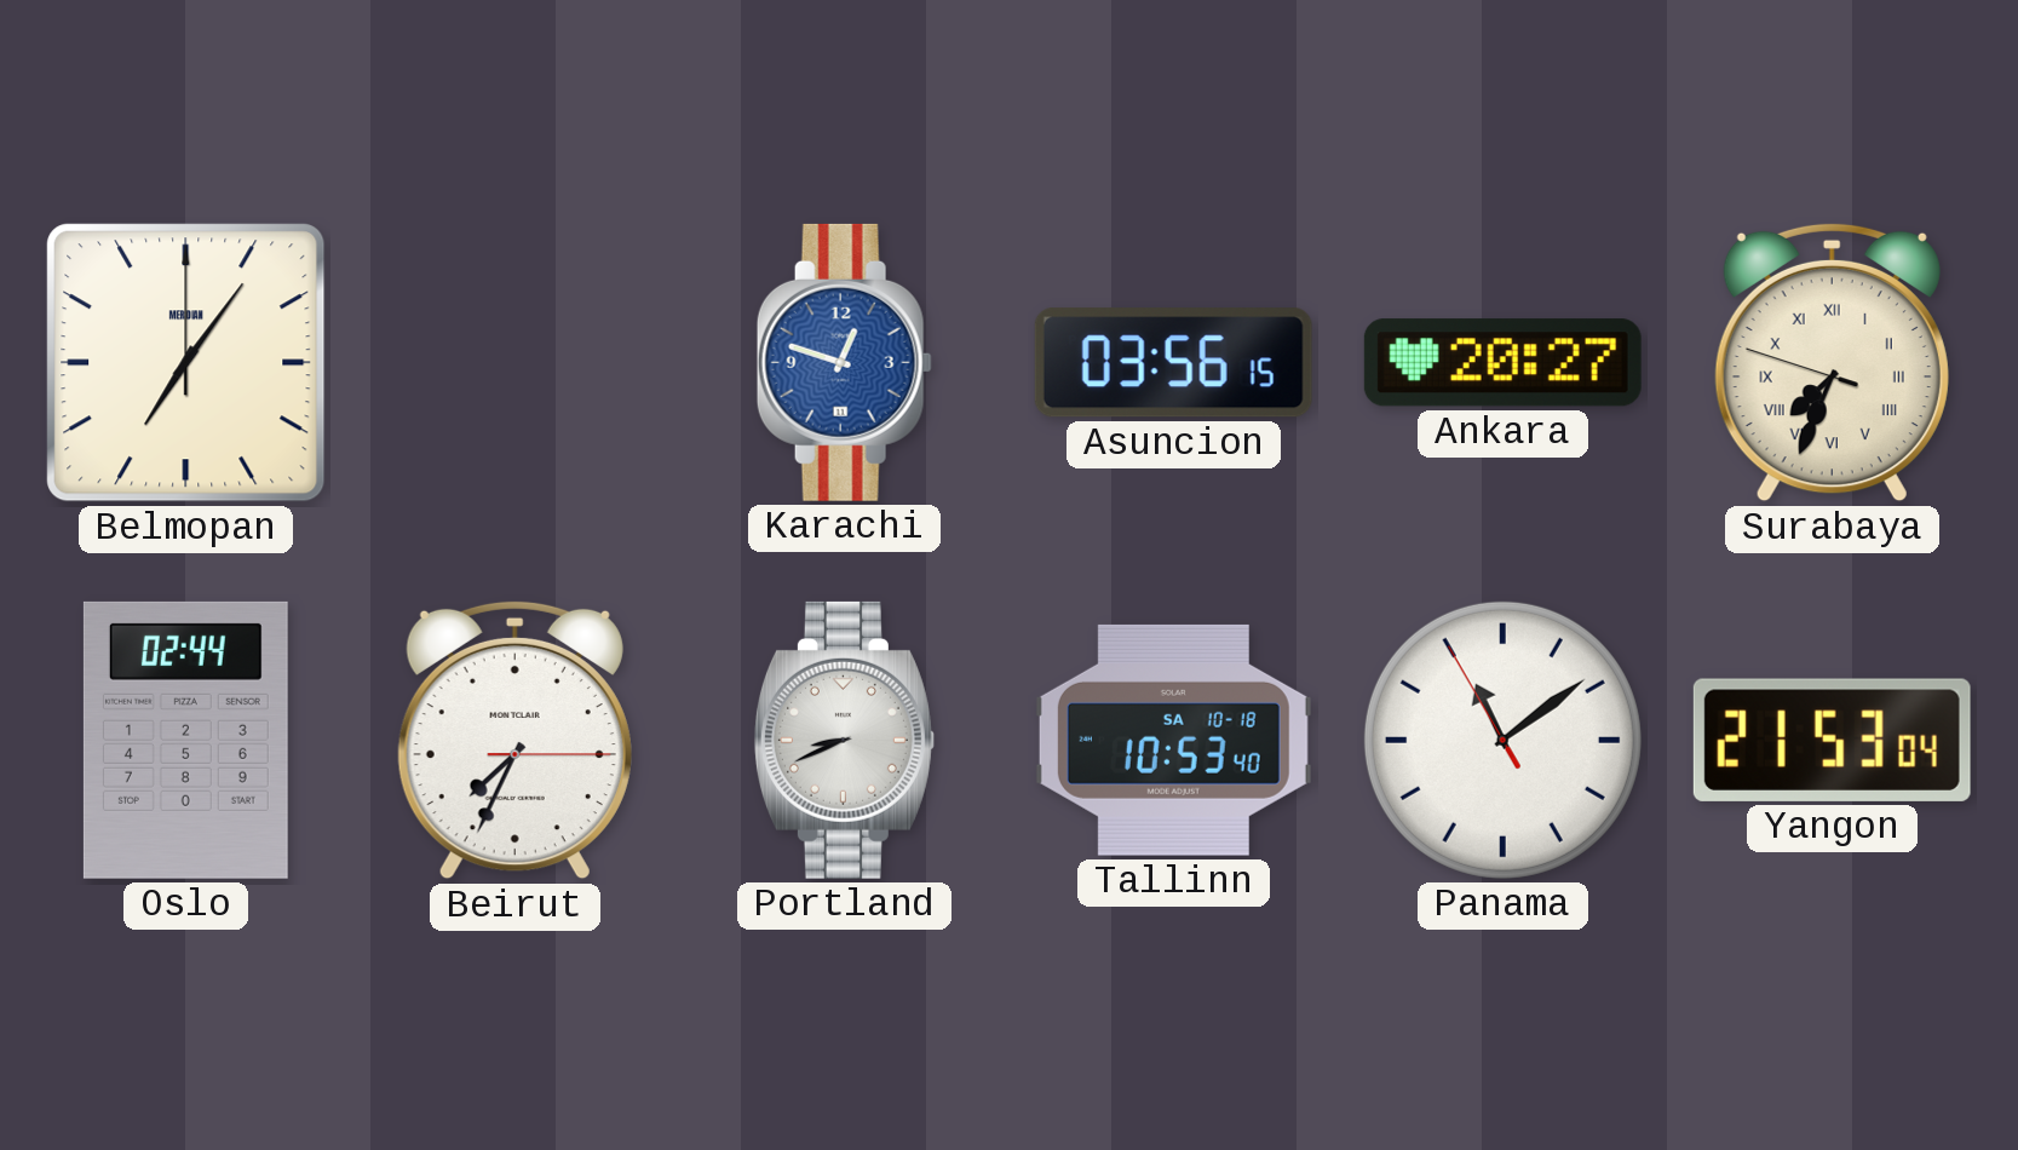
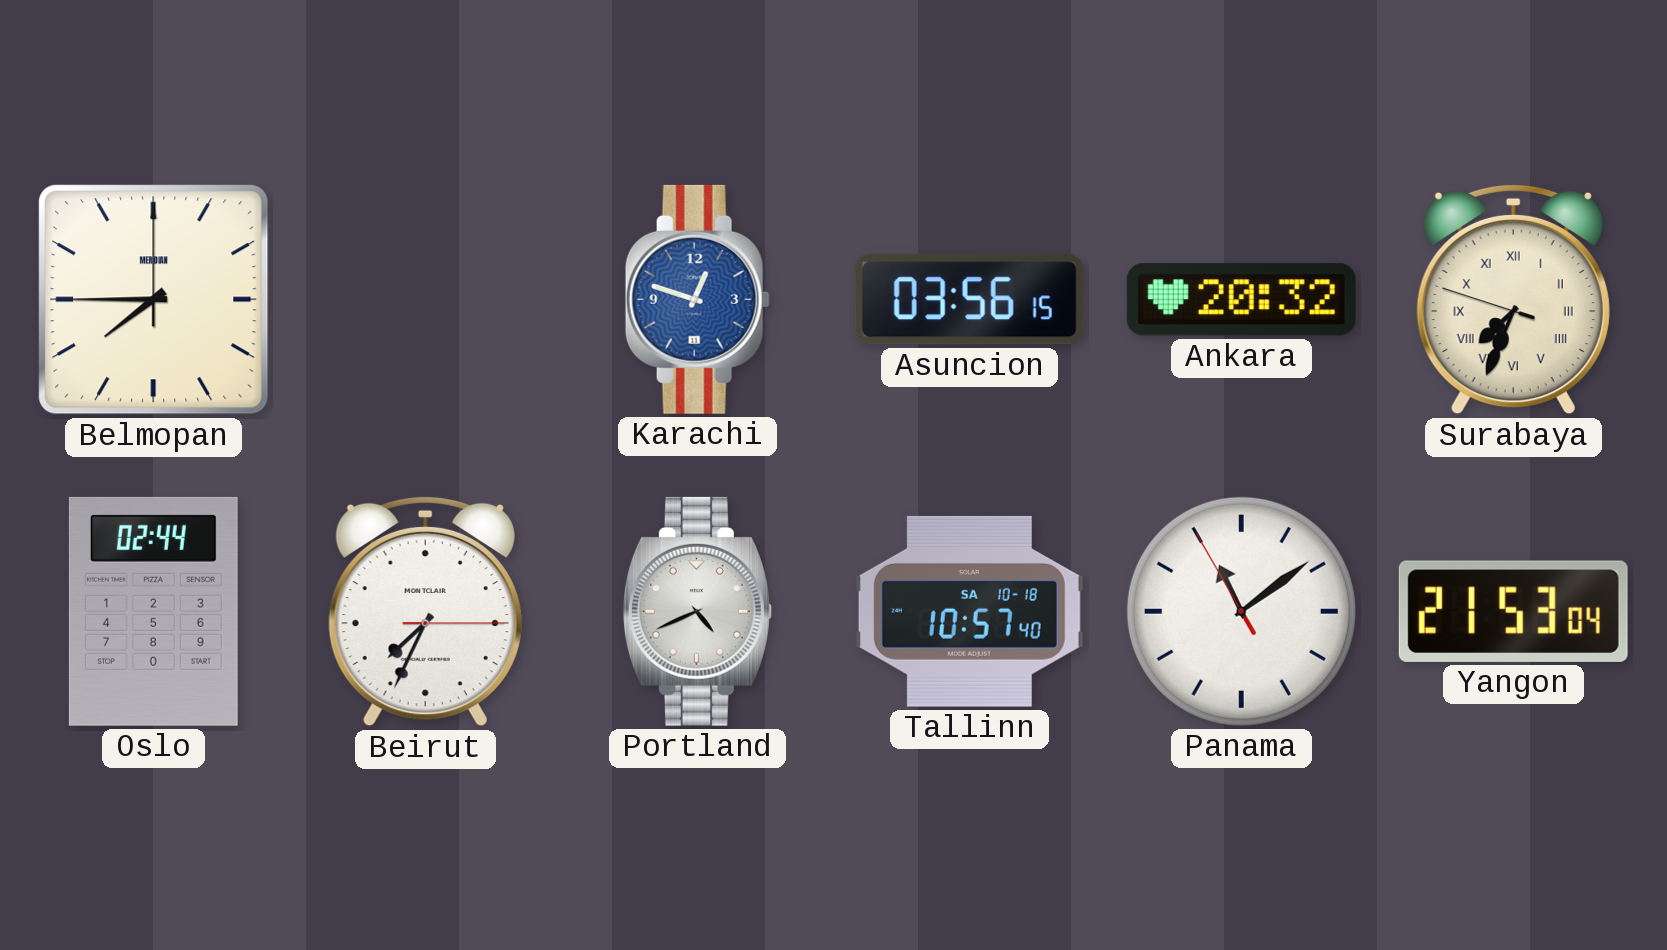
Belmopan: 7:06 -> 7:45
Ankara: 20:27 -> 20:32
Portland: 8:41 -> 4:41
Tallinn: 10:53 -> 10:57
